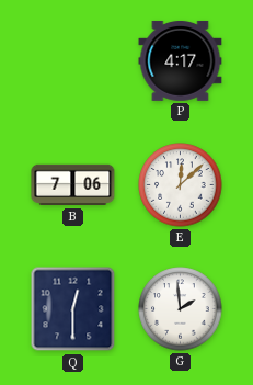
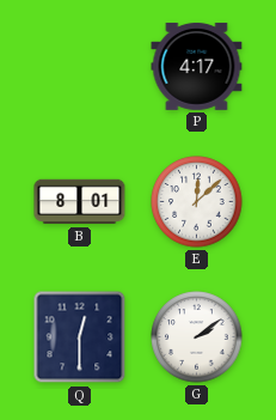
B: 7:06 -> 8:01
G: 1:59 -> 2:09
